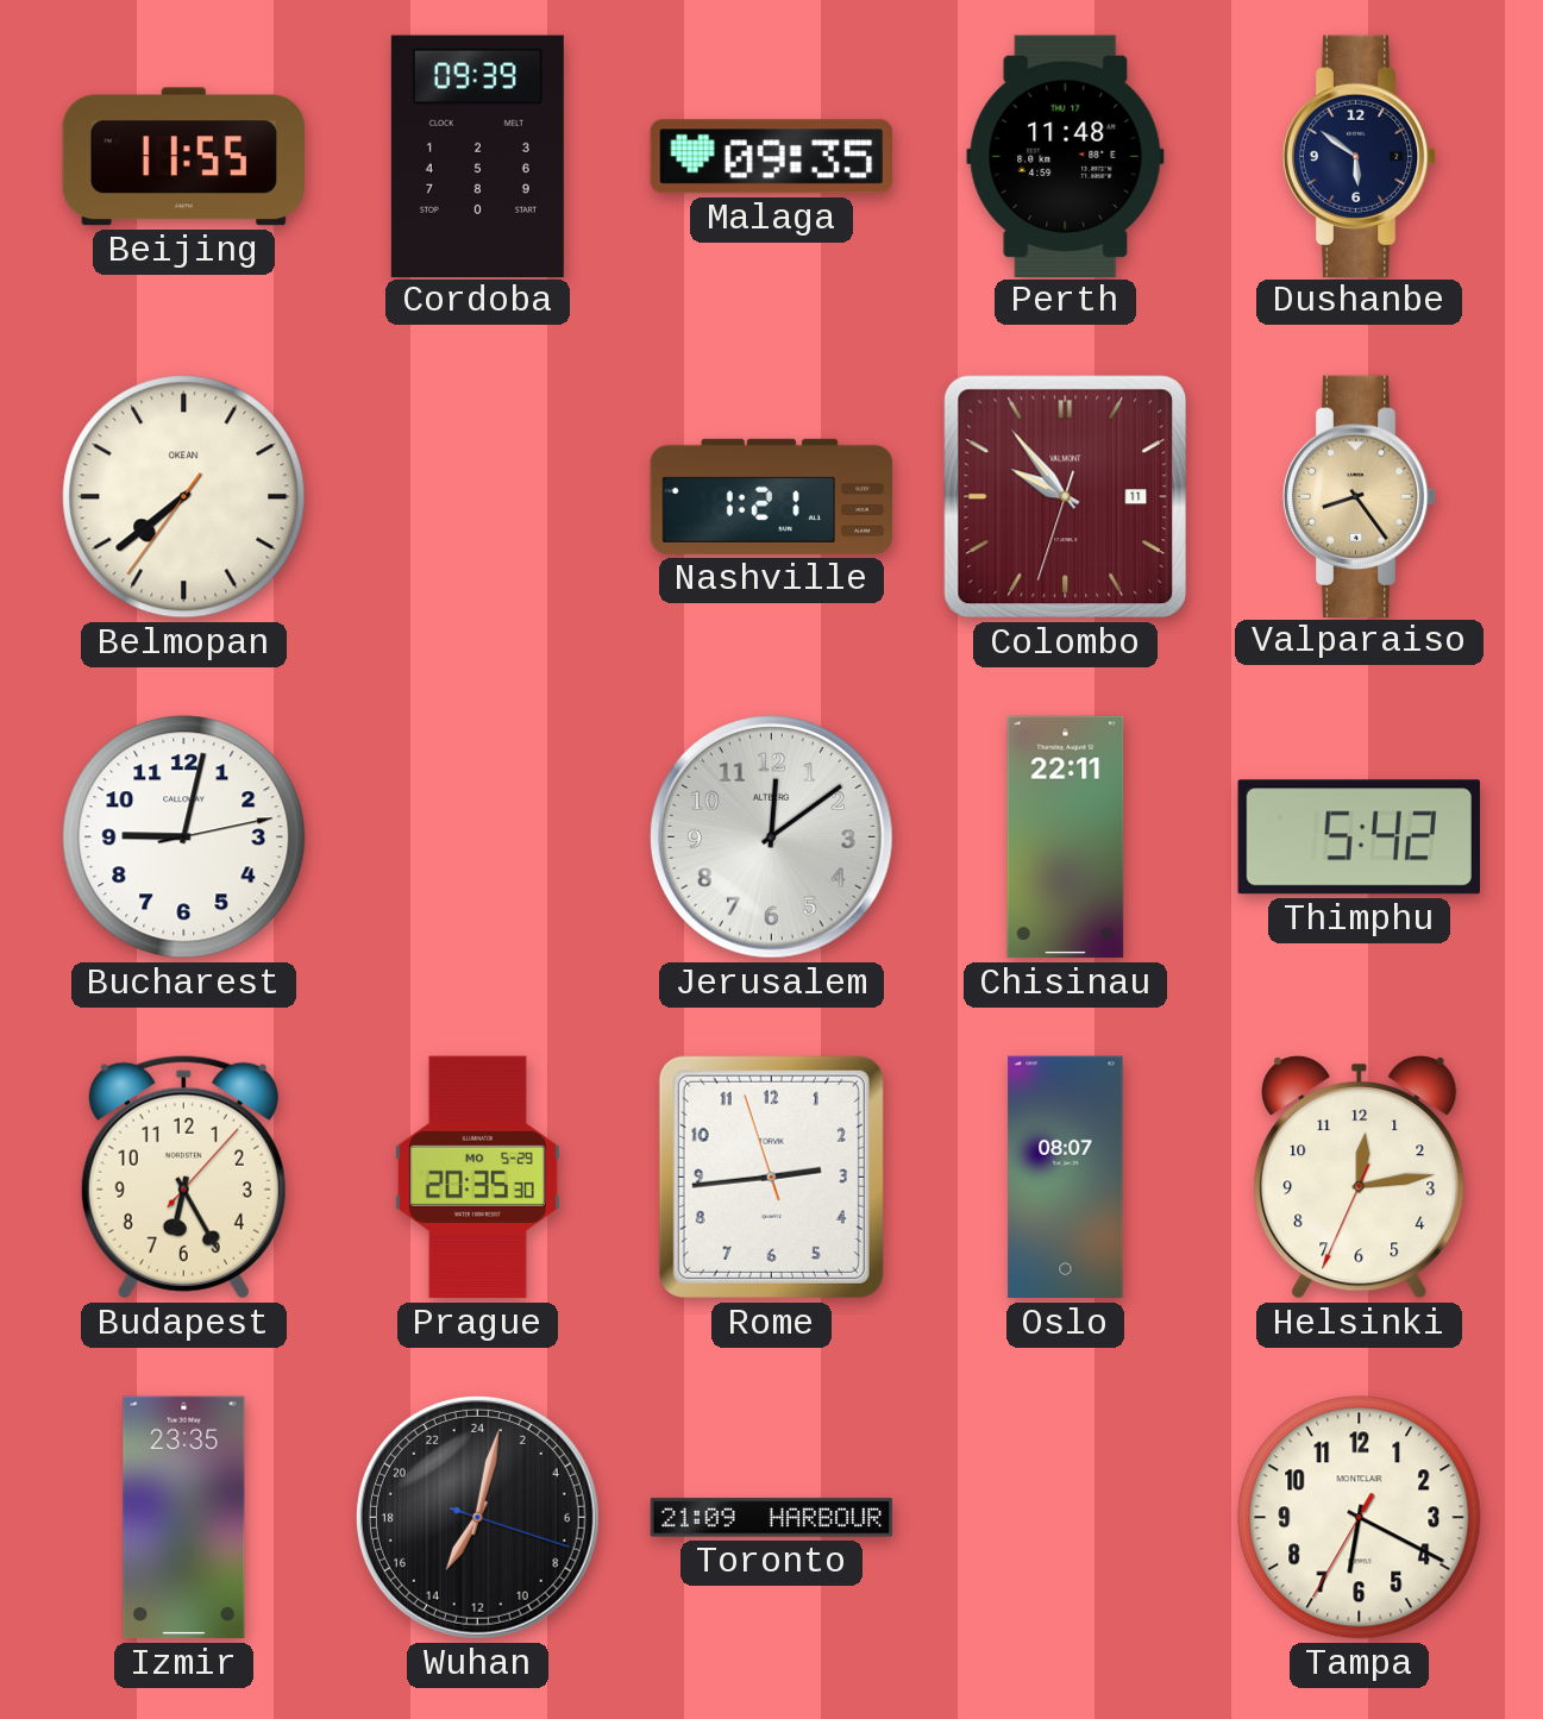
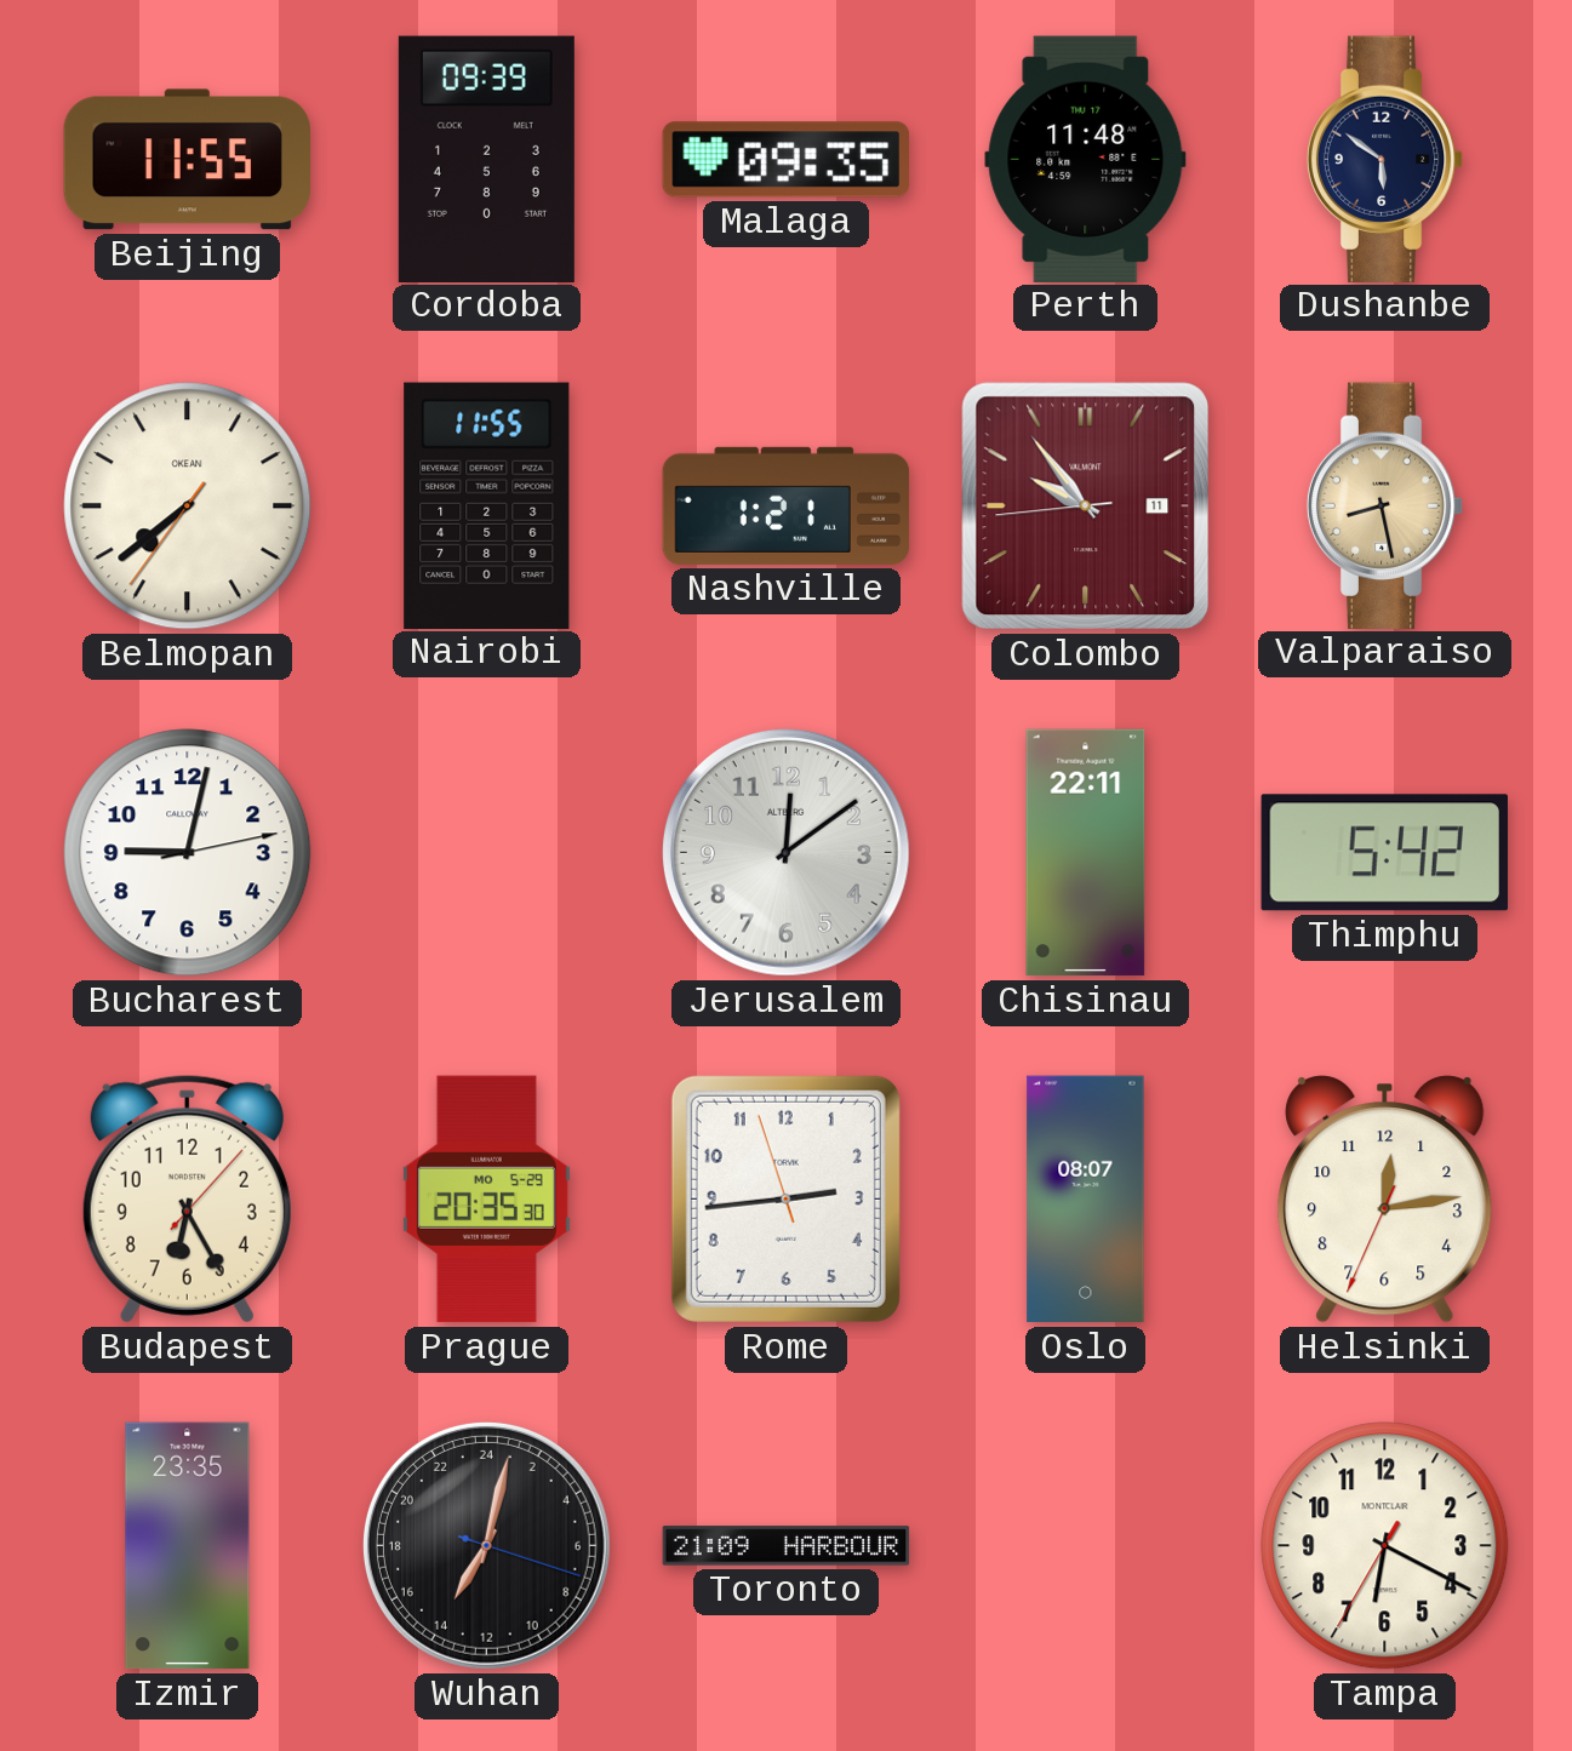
Nairobi: none -> 11:55
Colombo: 9:53:33 -> 9:53:44
Valparaiso: 8:24 -> 8:28
